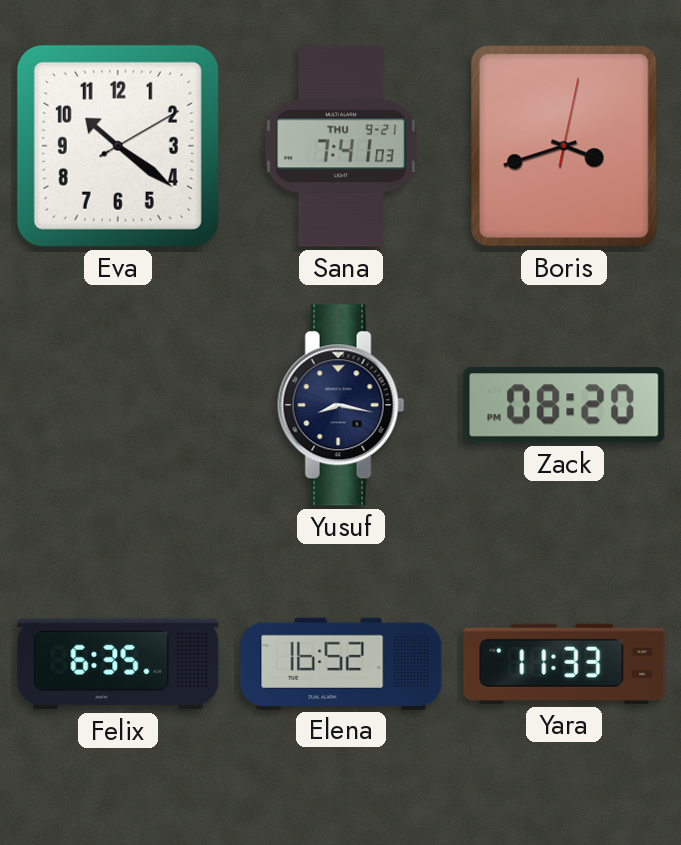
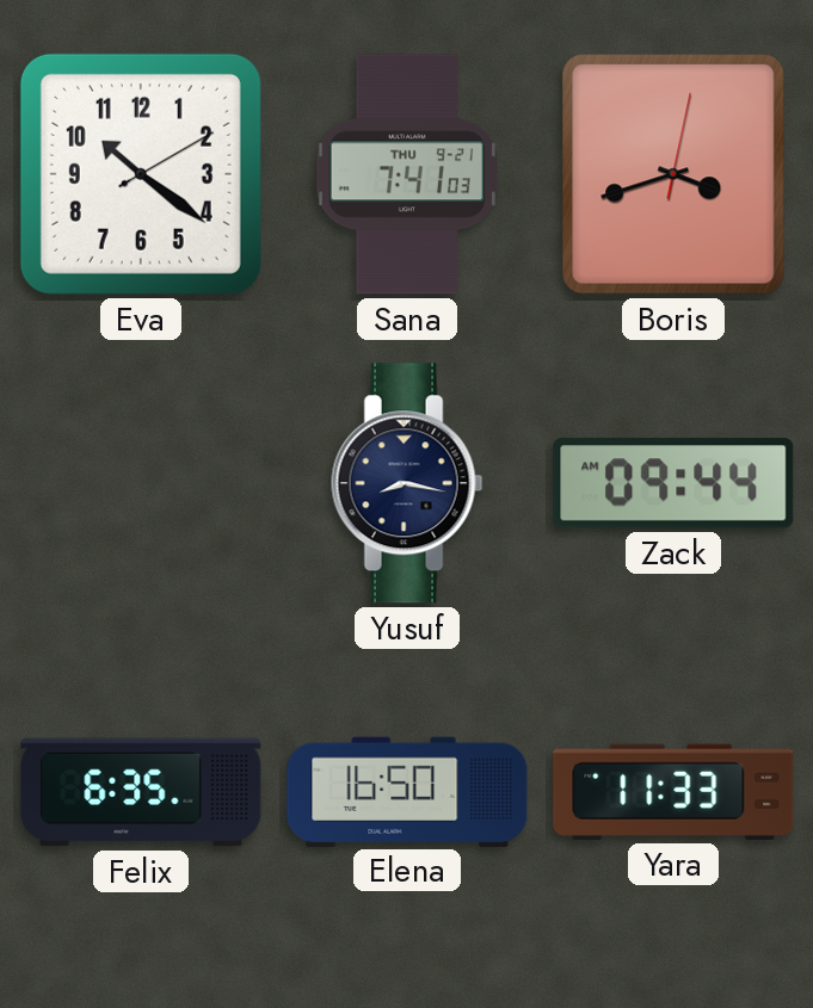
Zack: 08:20 -> 09:44
Elena: 16:52 -> 16:50
